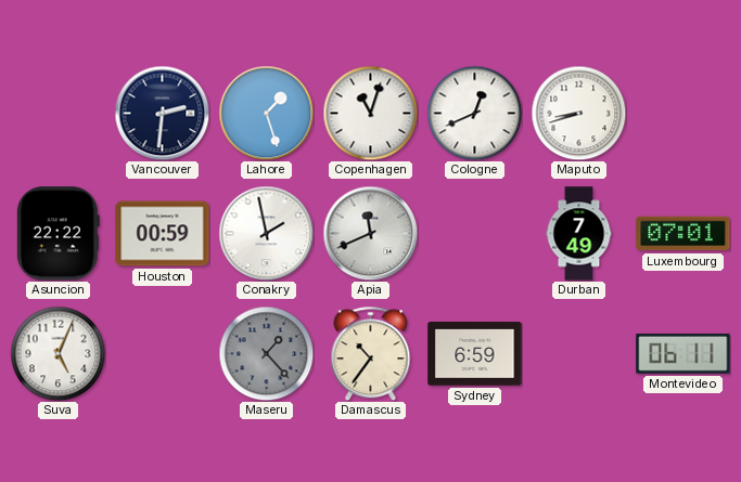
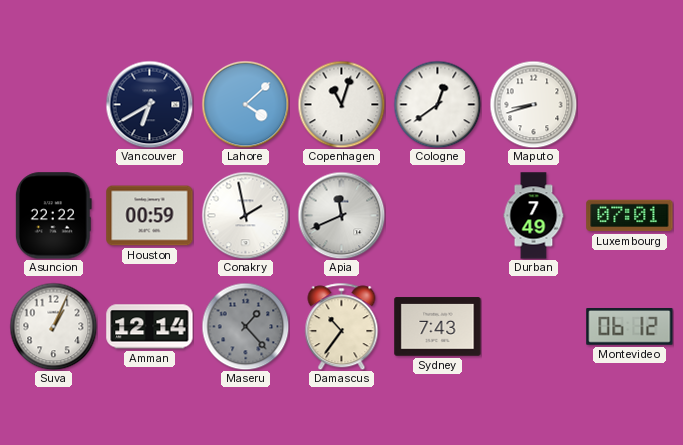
Vancouver: 2:31 -> 6:40
Lahore: 1:27 -> 4:08
Cologne: 12:41 -> 12:39
Suva: 5:04 -> 1:04
Amman: none -> 12:14
Sydney: 6:59 -> 7:43
Montevideo: 06:11 -> 06:12
